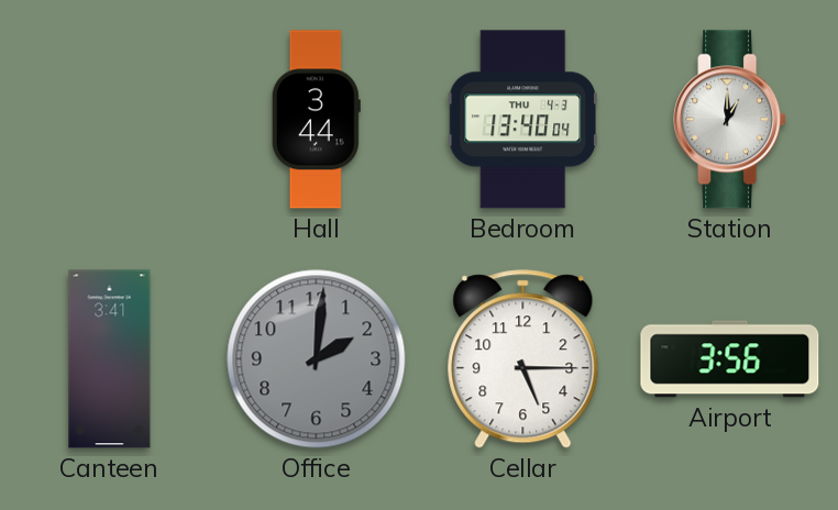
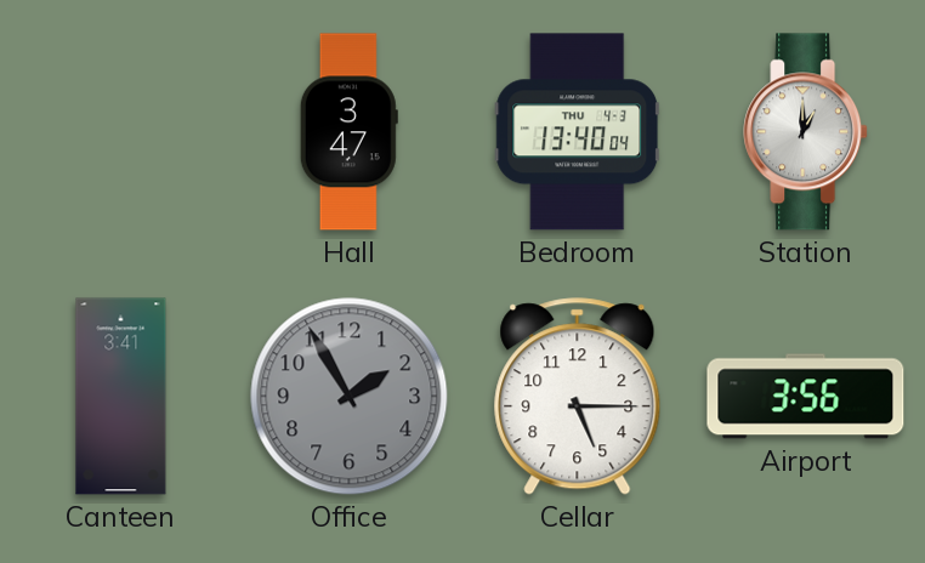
Hall: 3:44 -> 3:47
Office: 2:01 -> 1:55
